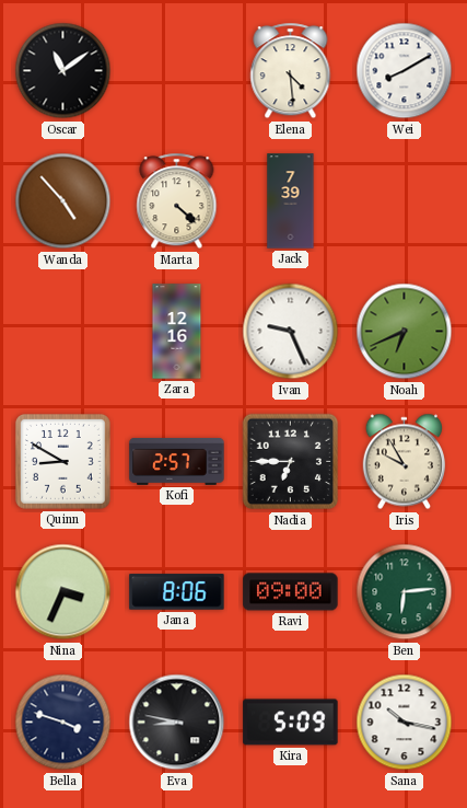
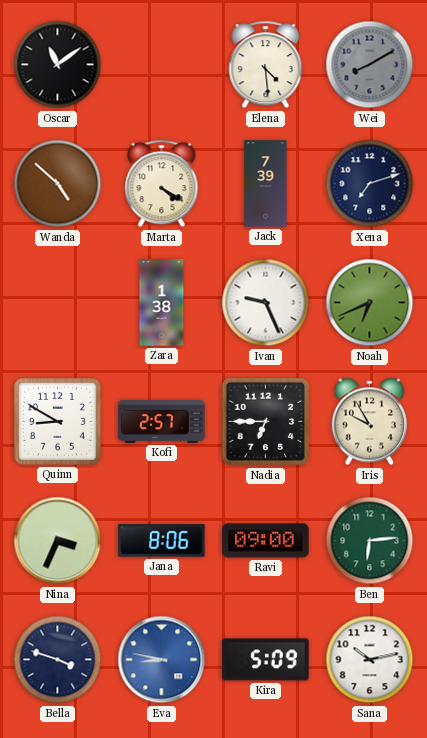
Wei dial: white -> grey
Wanda: 4:53 -> 4:52
Marta: 4:22 -> 4:20
Xena: none -> 7:12
Zara: 12:16 -> 1:38
Eva dial: black -> blue
Sana: 10:17 -> 10:13
